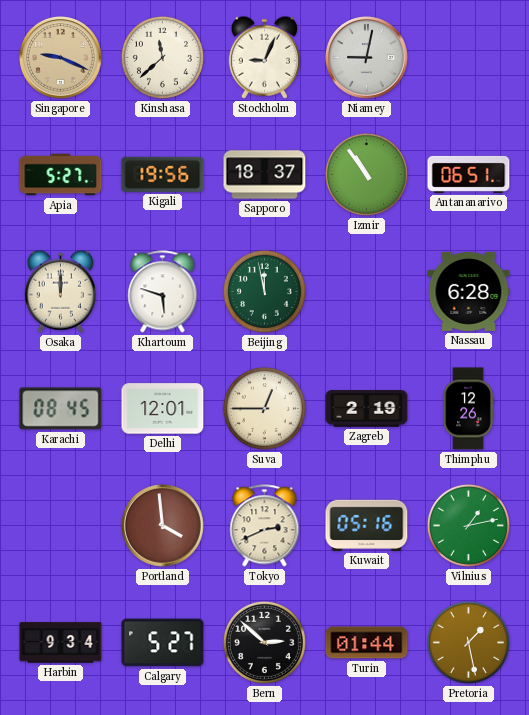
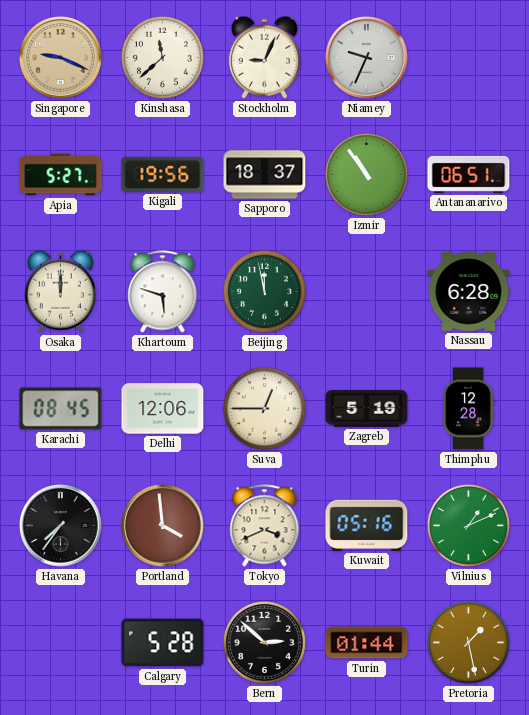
Niamey: 9:02 -> 9:34
Delhi: 12:01 -> 12:06
Zagreb: 2:19 -> 5:19
Thimphu: 12:26 -> 12:28
Havana: none -> 7:36
Tokyo: 2:41 -> 3:41
Vilnius: 1:13 -> 1:11
Harbin: 9:34 -> none
Calgary: 5:27 -> 5:28
